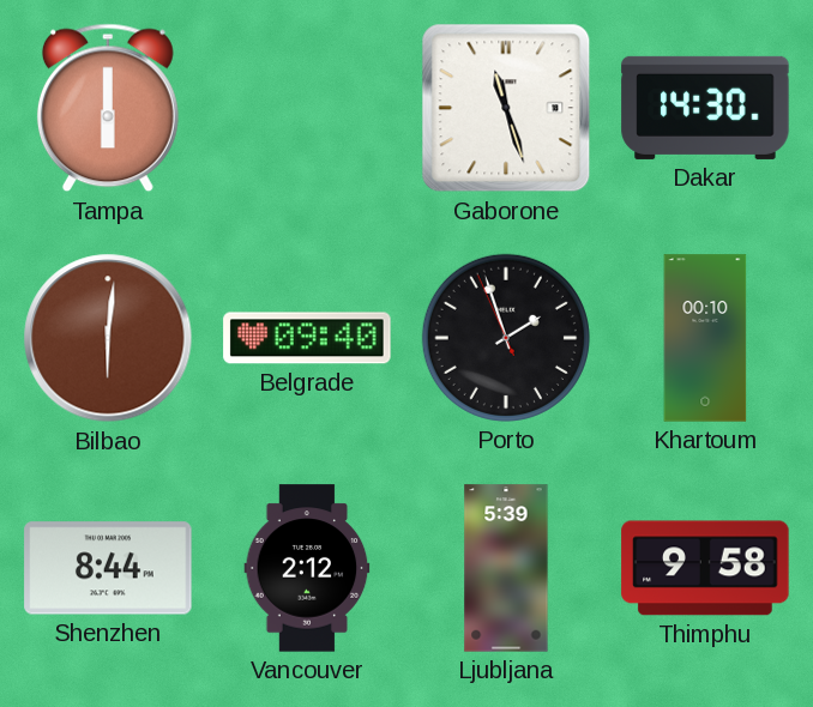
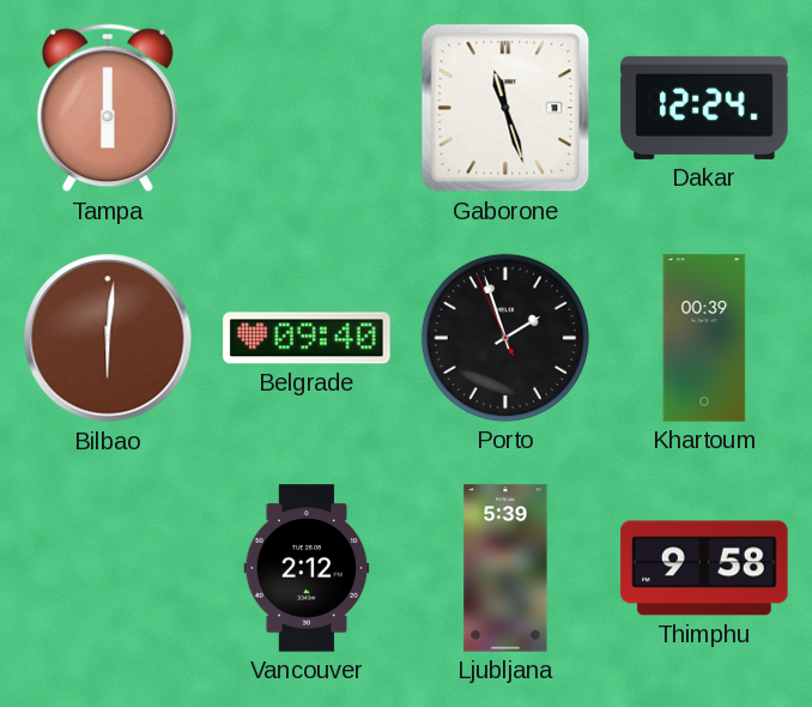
Dakar: 14:30 -> 12:24
Khartoum: 00:10 -> 00:39
Shenzhen: 8:44 -> none
